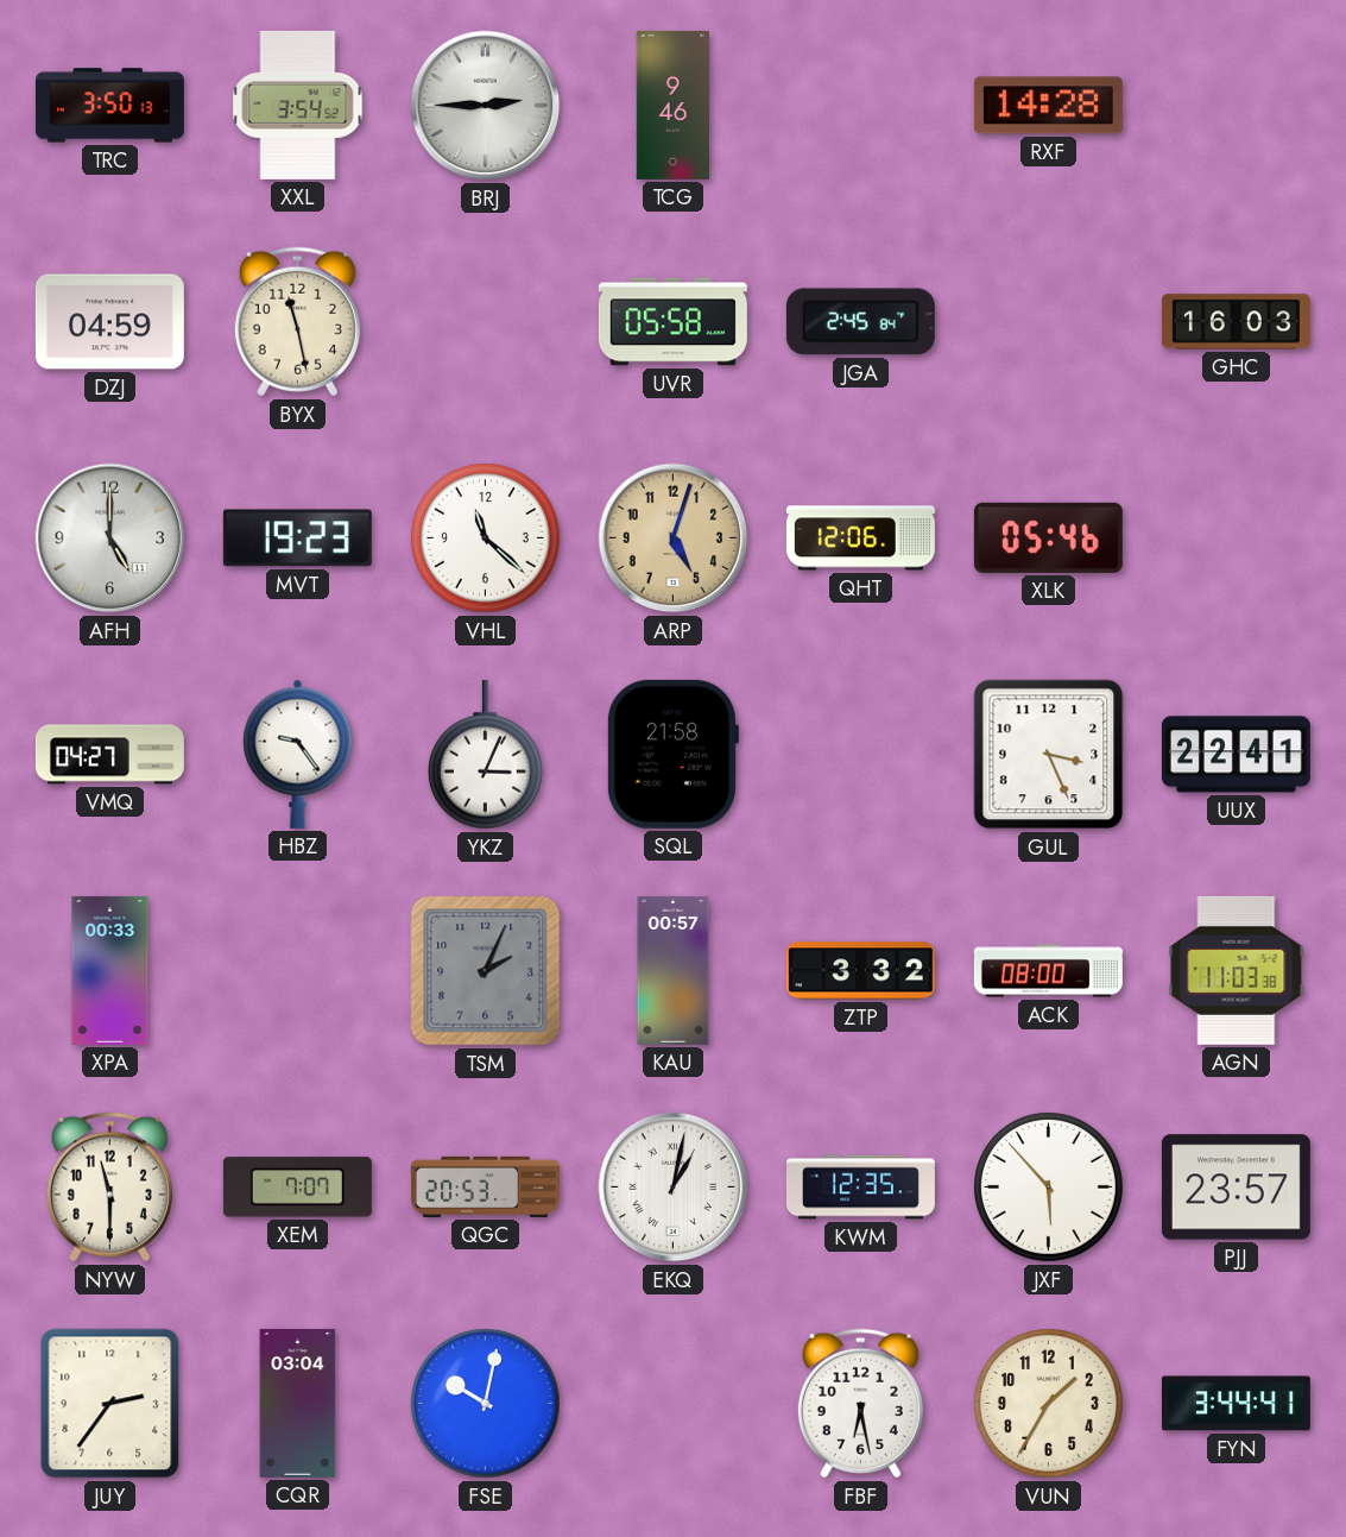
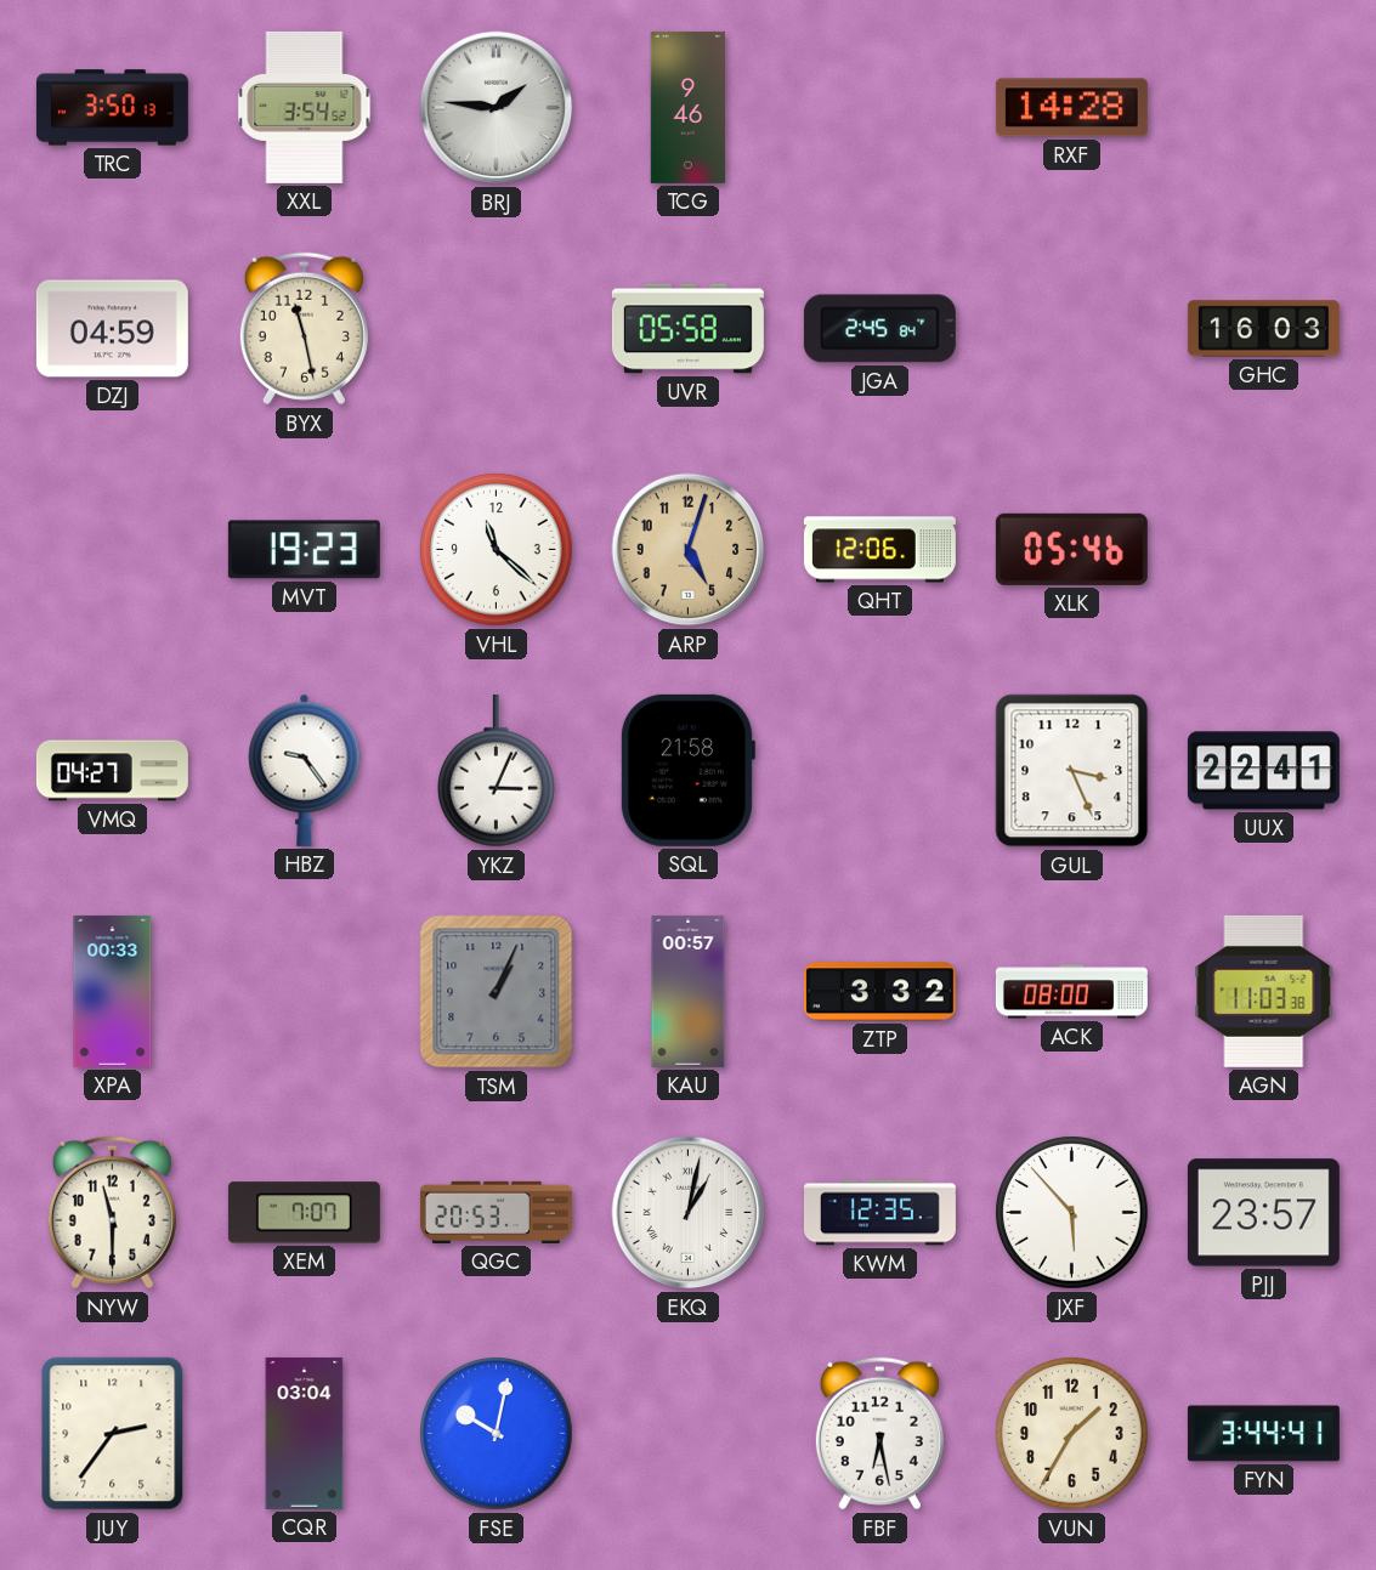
BRJ: 2:45 -> 1:46
AFH: 5:00 -> none
TSM: 2:04 -> 1:04
